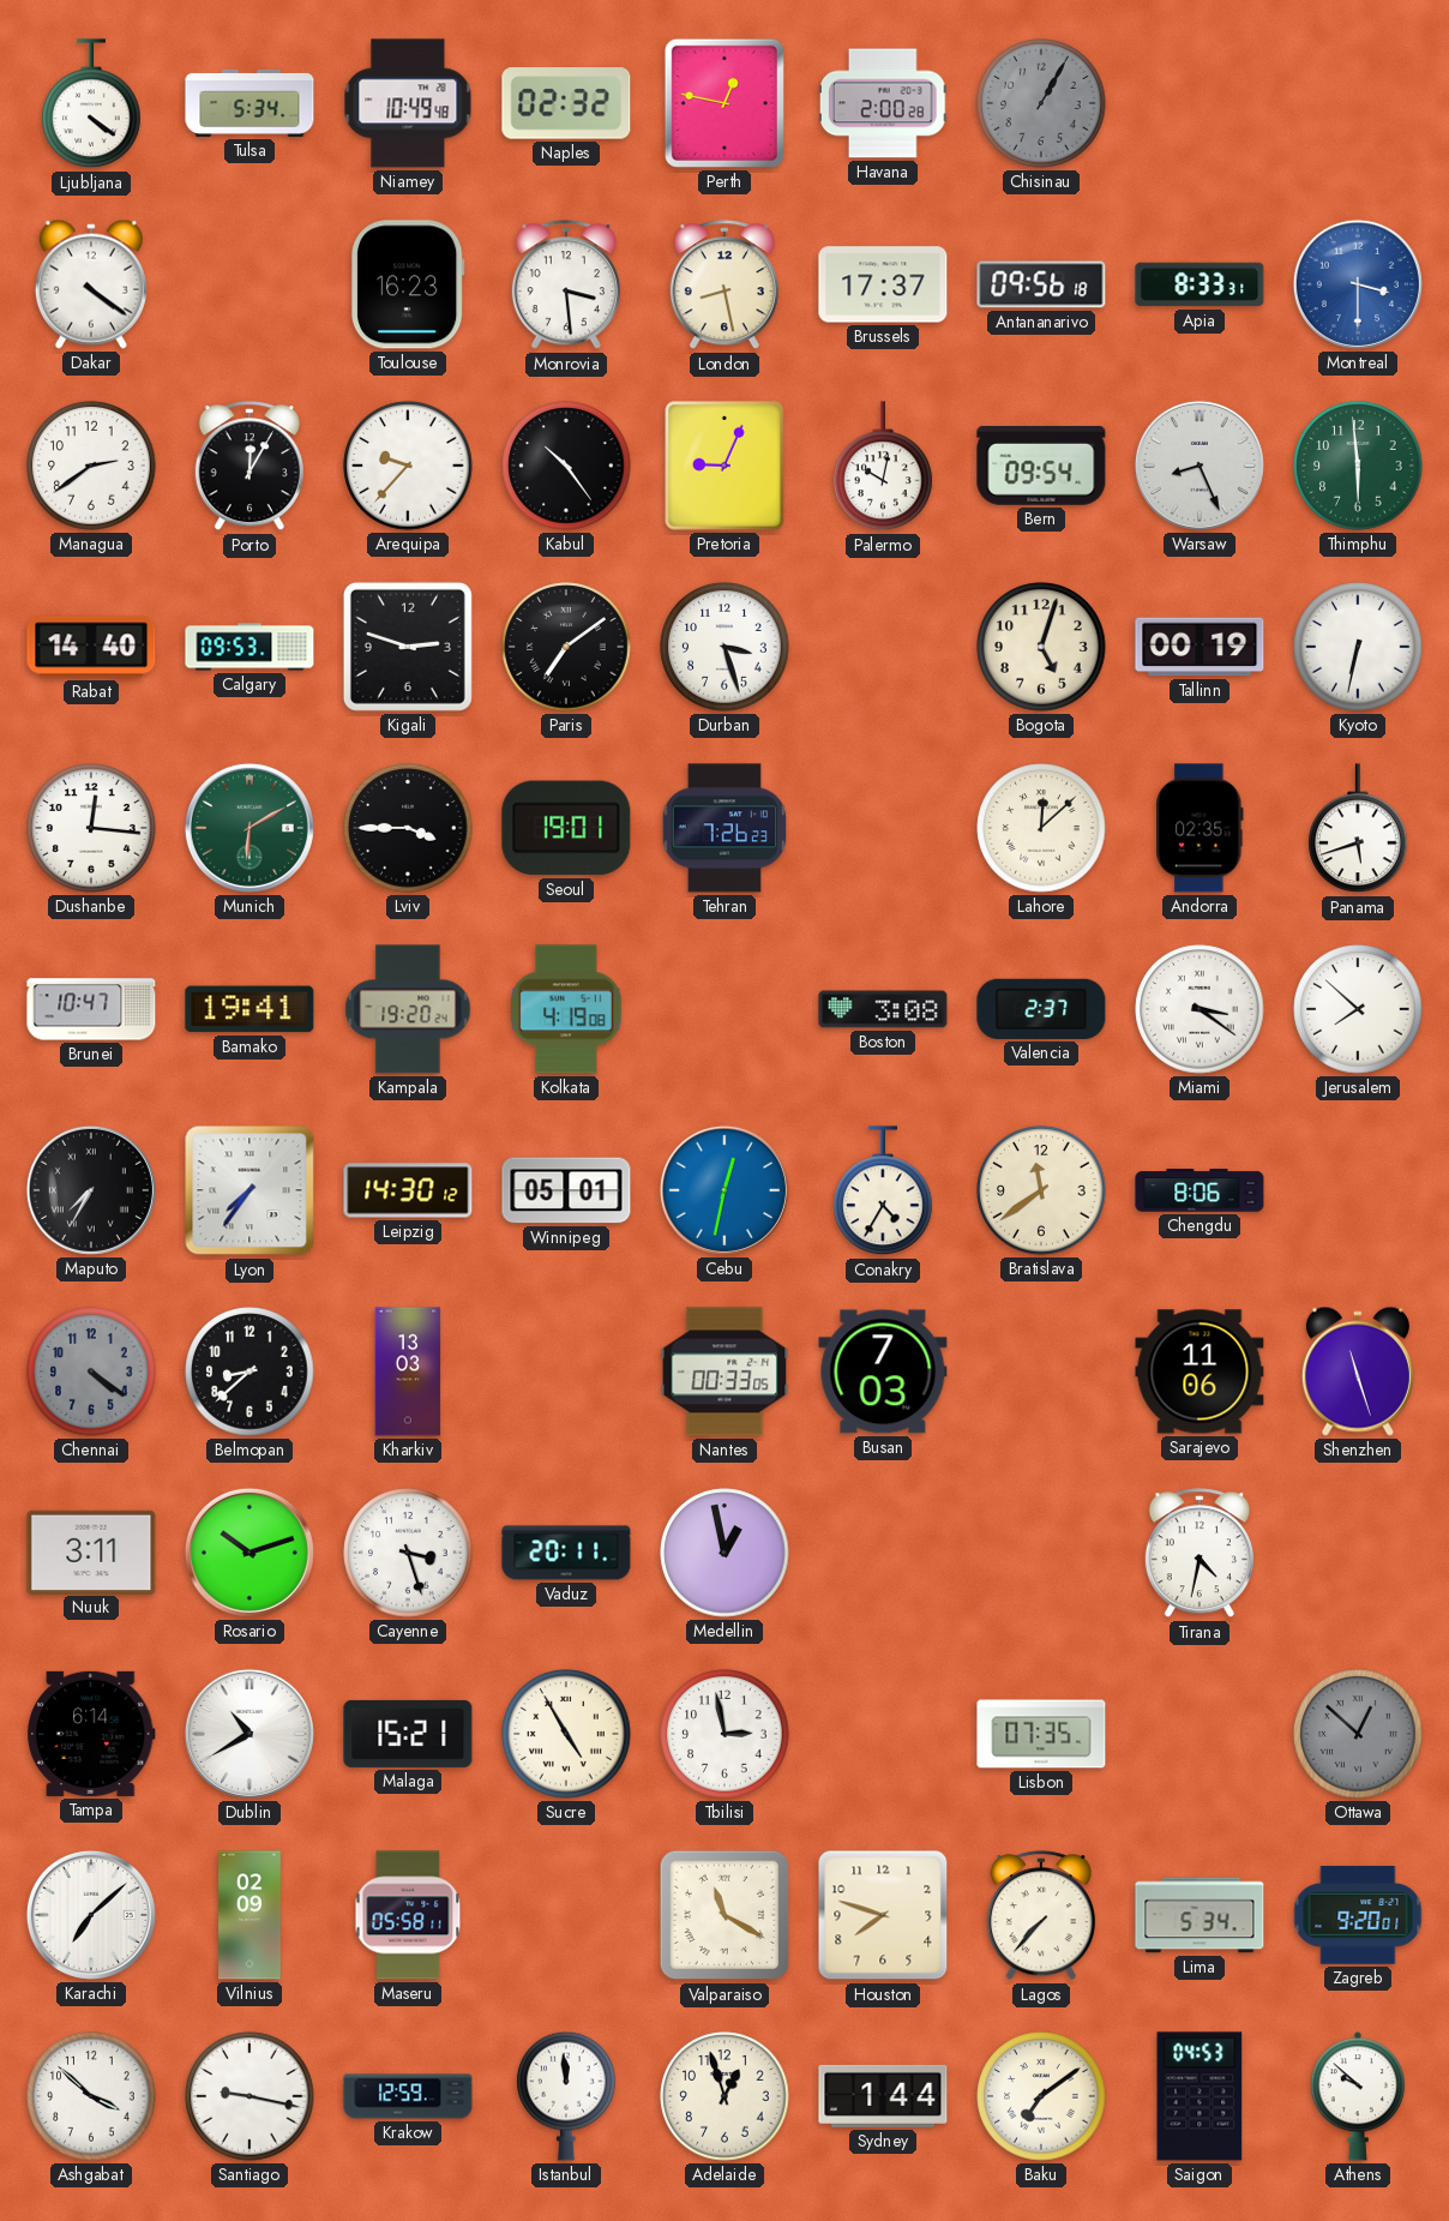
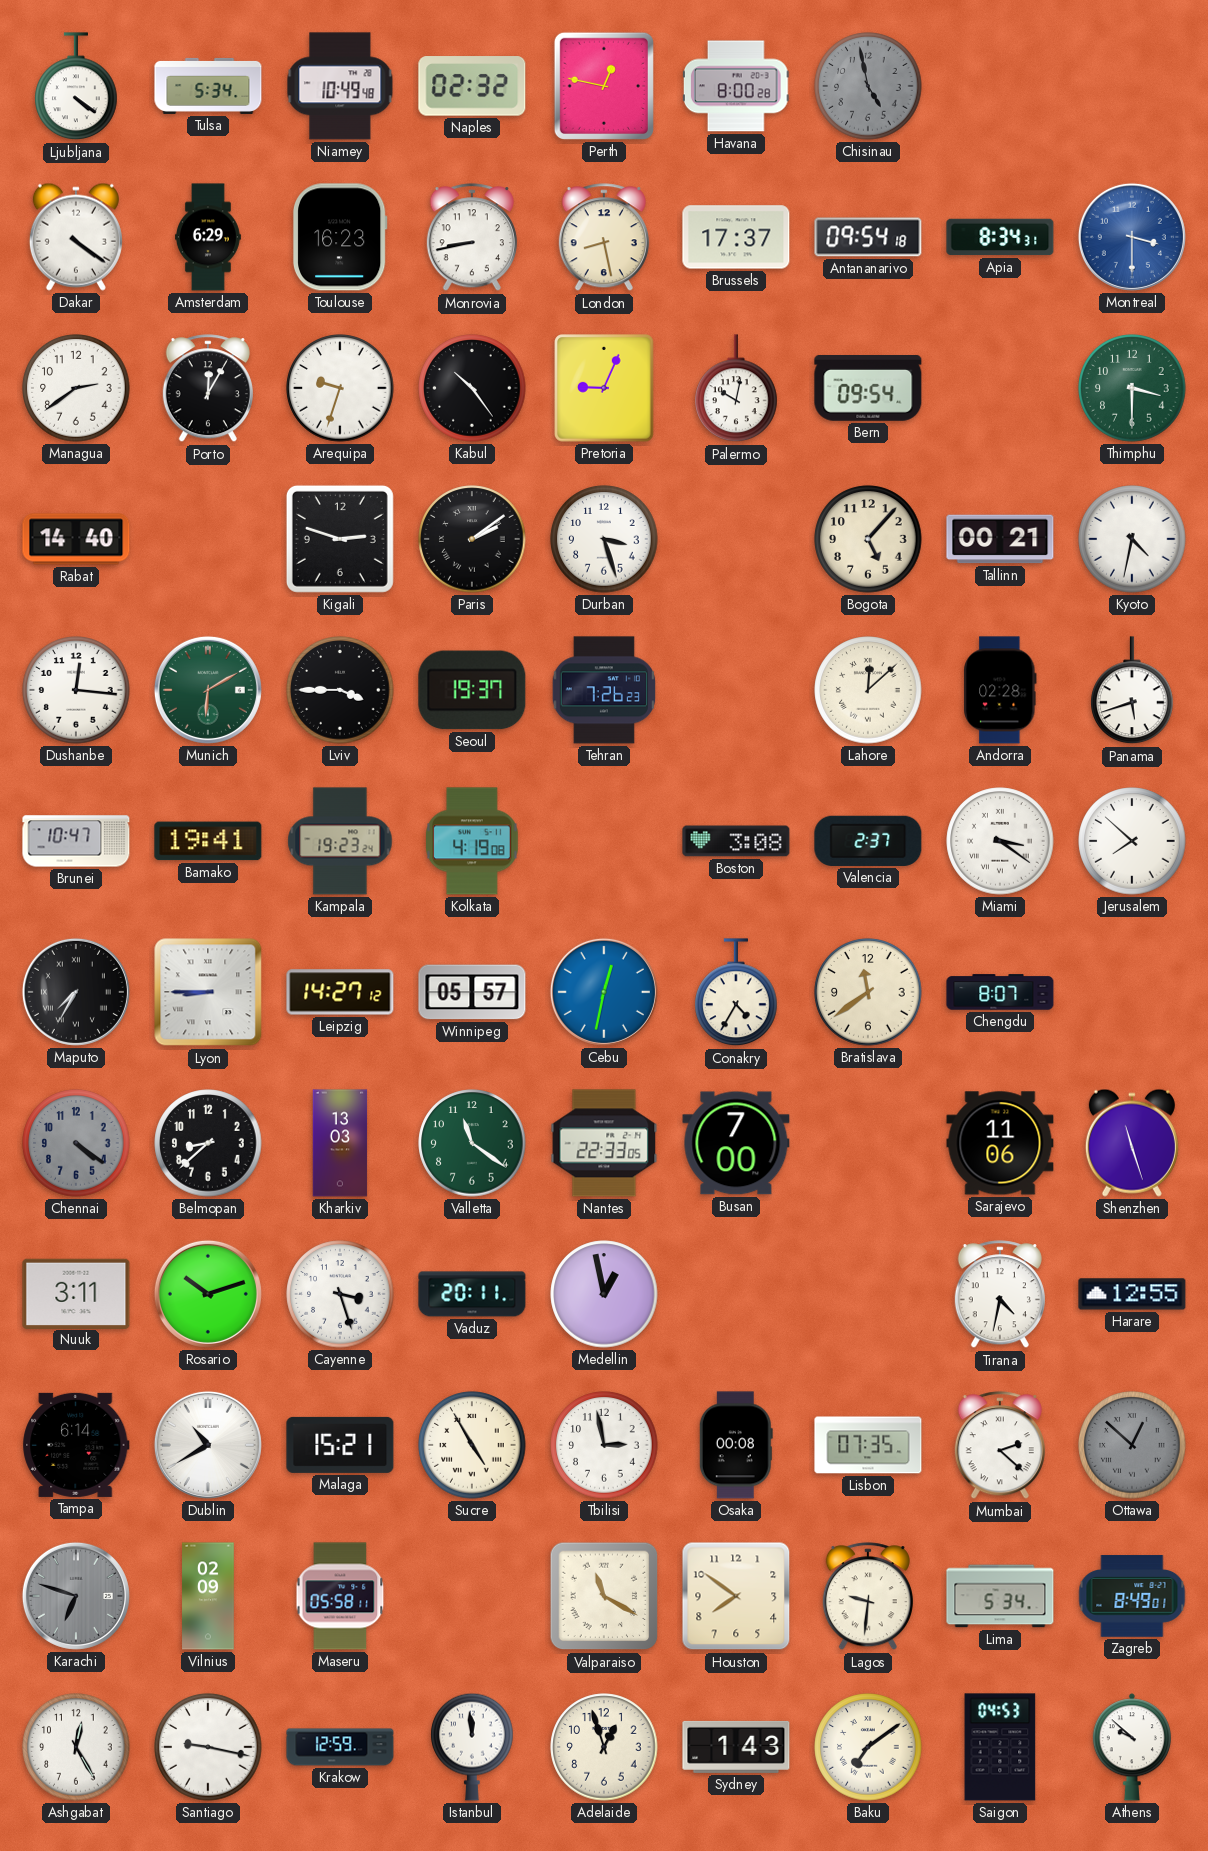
Havana: 2:00 -> 8:00
Chisinau: 1:05 -> 4:58
Amsterdam: none -> 6:29
Monrovia: 3:29 -> 8:43
Antananarivo: 09:56 -> 09:54
Apia: 8:33 -> 8:34
Arequipa: 9:37 -> 9:33
Warsaw: 8:26 -> none
Thimphu: 5:59 -> 3:30
Calgary: 09:53 -> none
Paris: 7:09 -> 2:09
Bogota: 5:03 -> 5:07
Tallinn: 00:19 -> 00:21
Kyoto: 6:32 -> 4:32
Seoul: 19:01 -> 19:37
Andorra: 02:35 -> 02:28
Kampala: 19:20 -> 19:23
Lyon: 7:36 -> 8:45
Leipzig: 14:30 -> 14:27
Winnipeg: 05:01 -> 05:57
Chengdu: 8:06 -> 8:07
Valletta: none -> 11:21
Nantes: 00:33 -> 22:33
Busan: 7:03 -> 7:00
Harare: none -> 12:55
Osaka: none -> 00:08
Mumbai: none -> 2:22
Karachi: 7:08 -> 6:48
Karachi dial: white -> grey
Houston: 7:48 -> 7:51
Lagos: 7:37 -> 9:31
Zagreb: 9:20 -> 8:49
Ashgabat: 3:52 -> 12:25
Sydney: 1:44 -> 1:43
